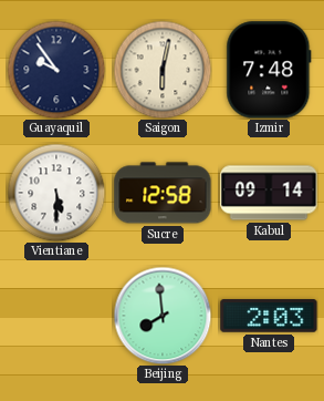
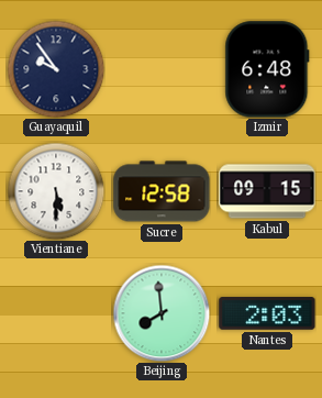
Saigon: 6:02 -> none
Izmir: 7:48 -> 6:48
Kabul: 09:14 -> 09:15
